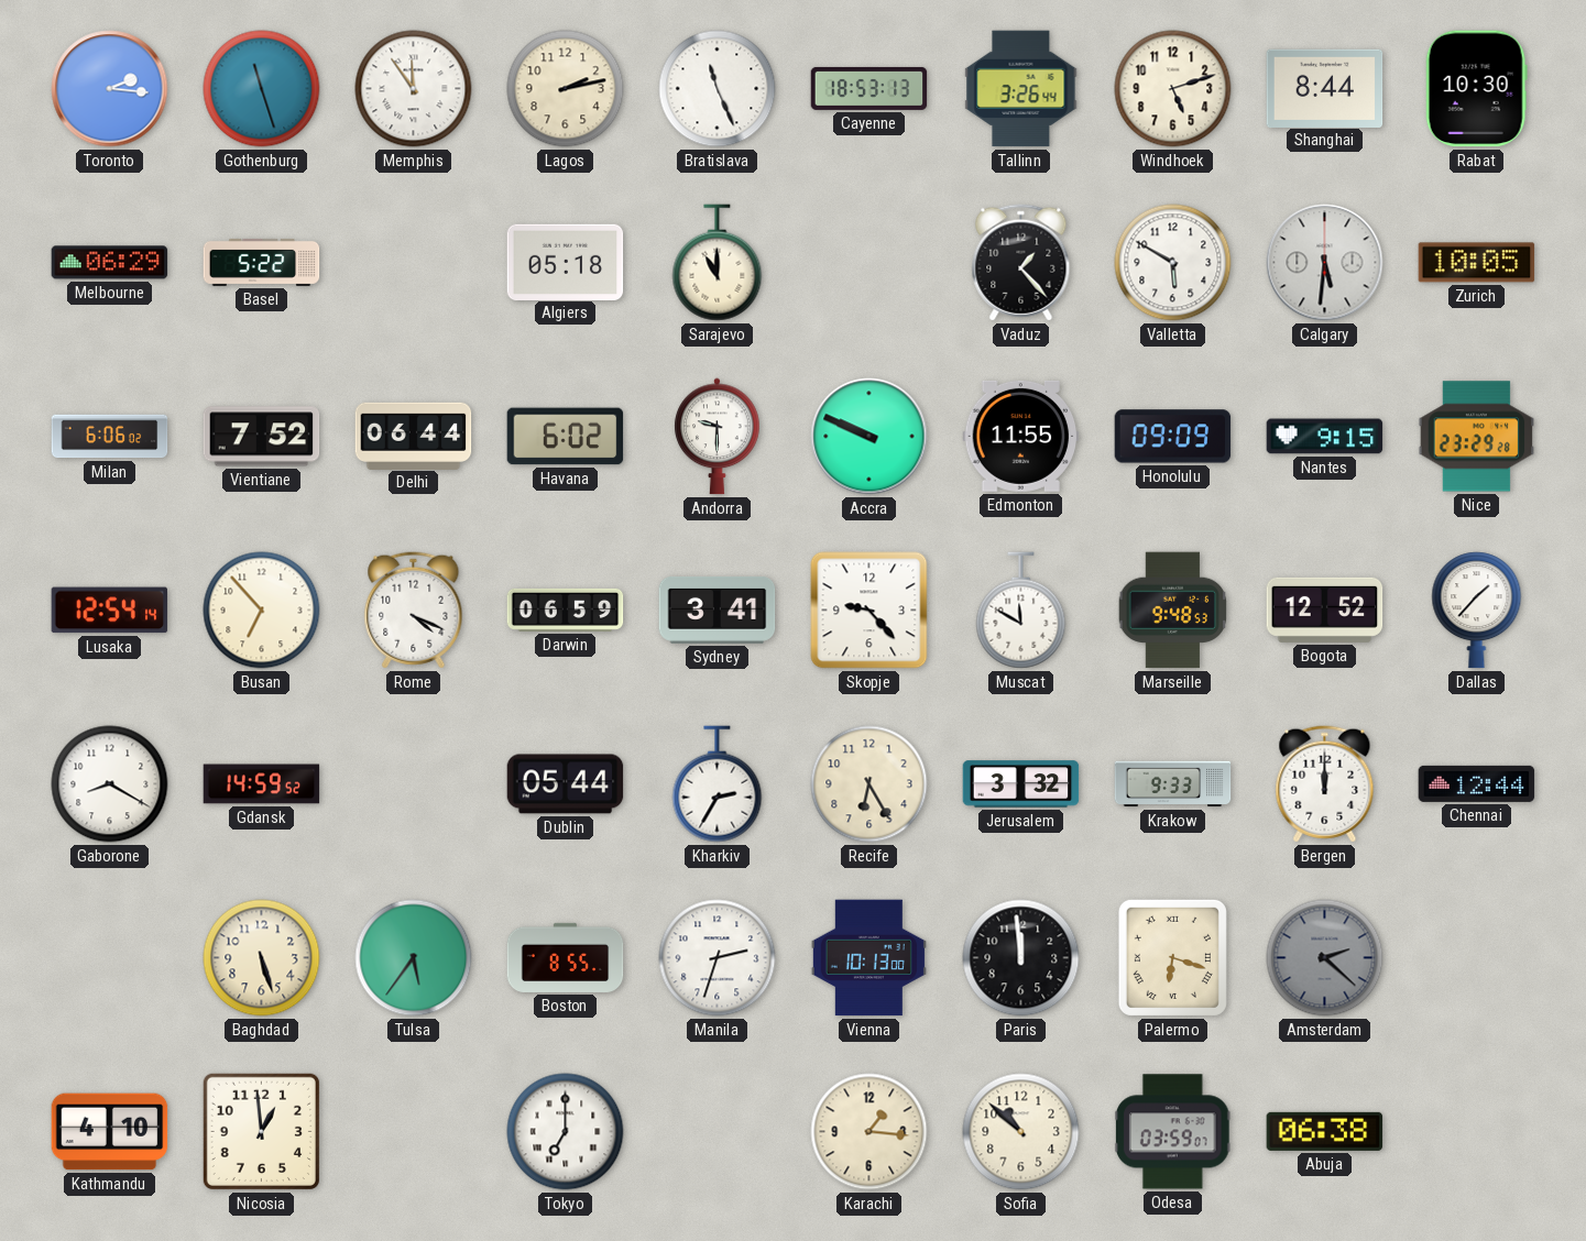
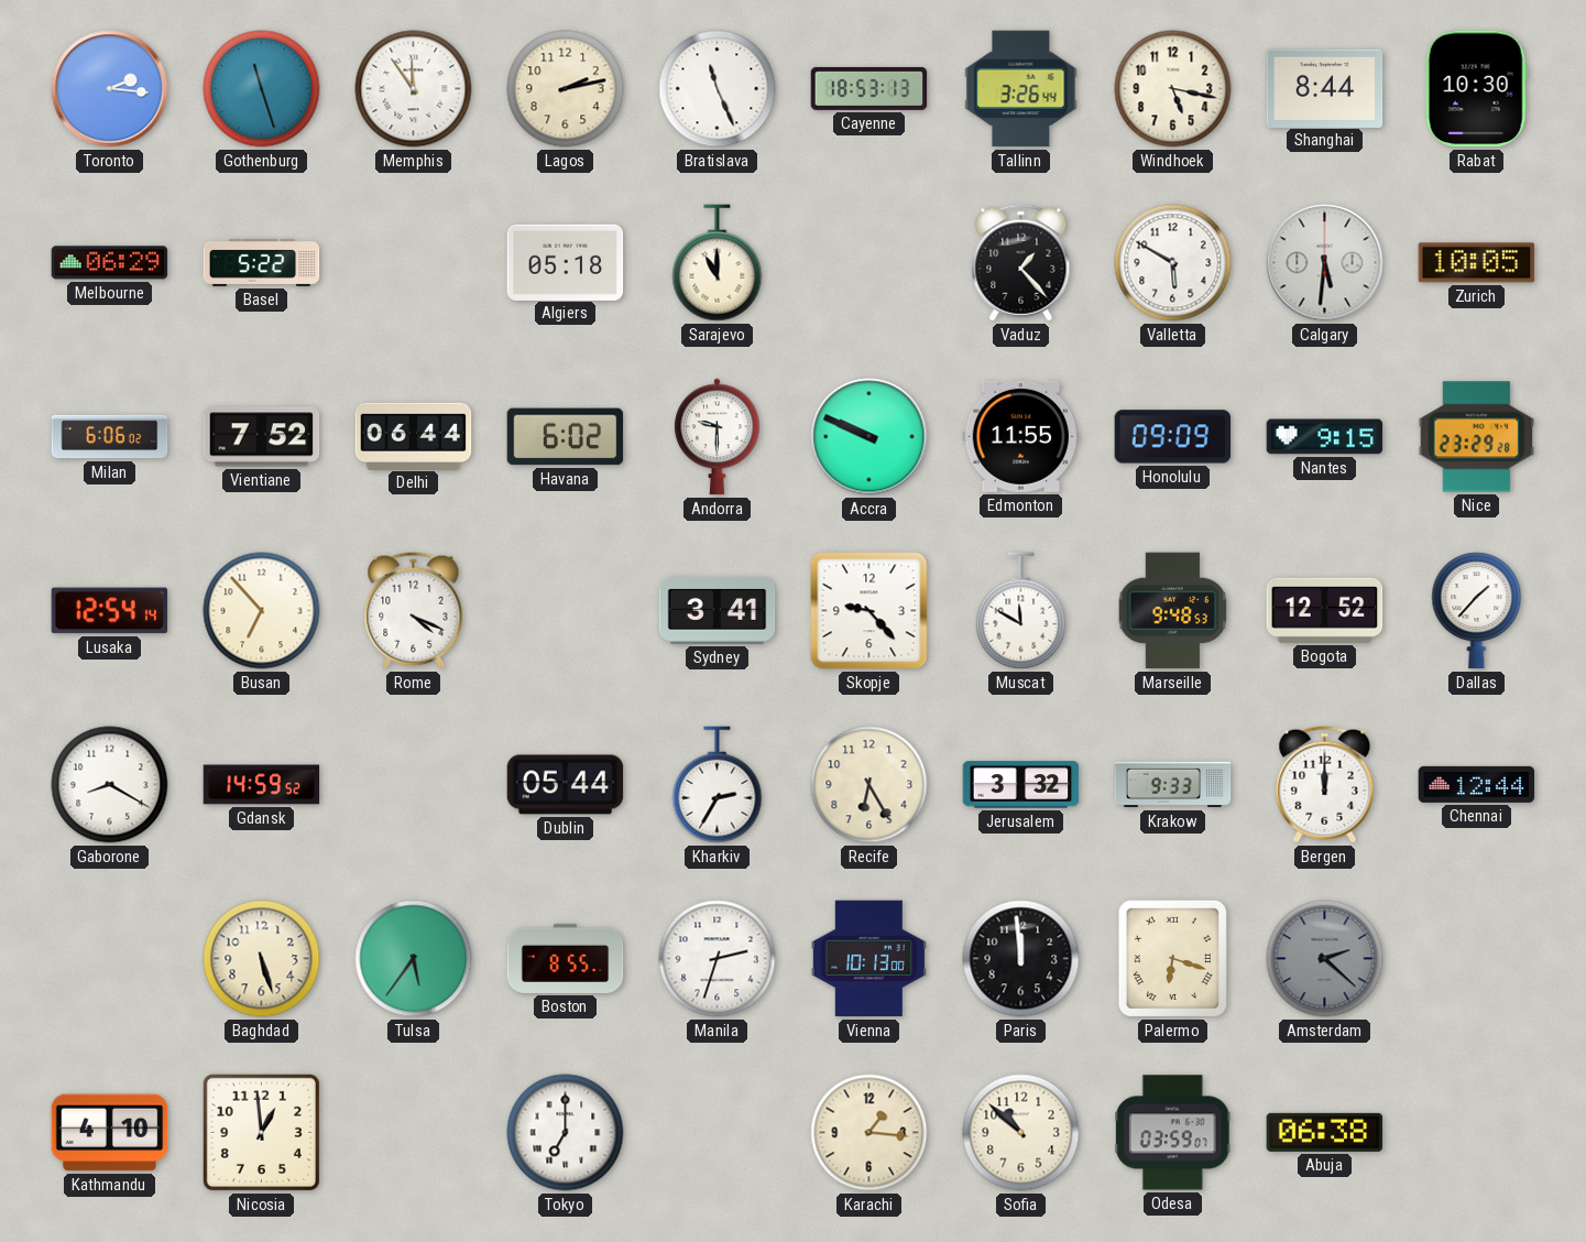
Windhoek: 5:12 -> 5:17
Darwin: 06:59 -> none
